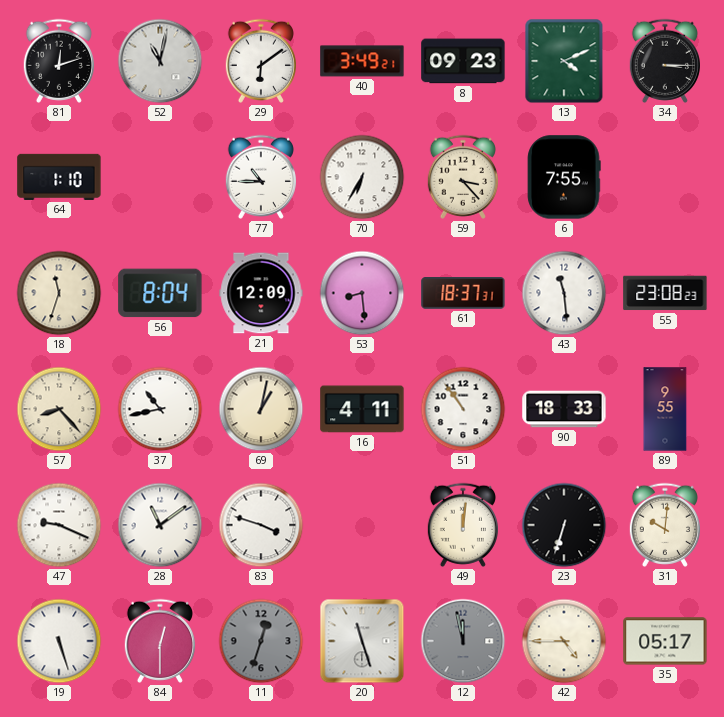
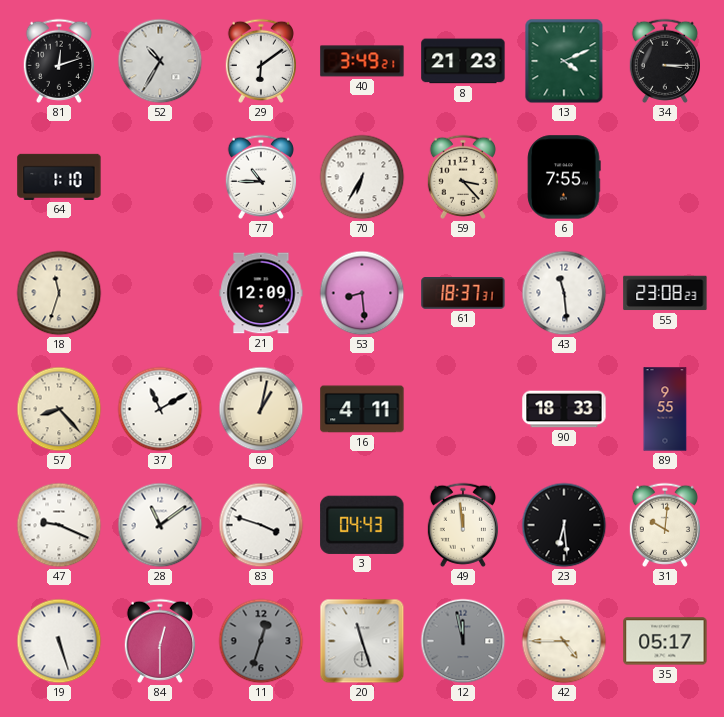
52: 11:02 -> 10:35
8: 09:23 -> 21:23
56: 8:04 -> none
37: 10:43 -> 11:10
51: 10:54 -> none
3: none -> 04:43
49: 12:01 -> 11:59
23: 6:33 -> 6:29
